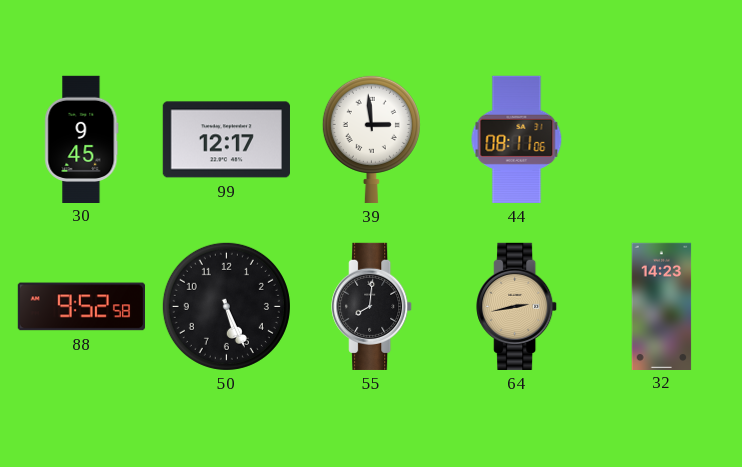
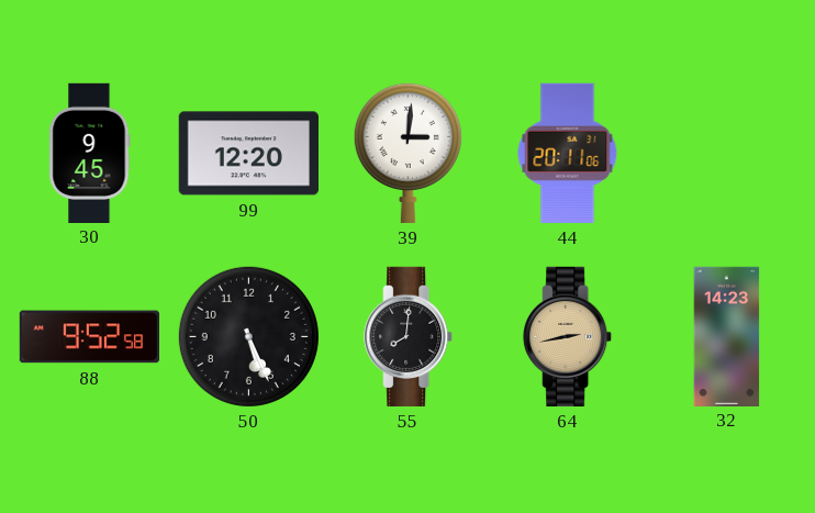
99: 12:17 -> 12:20
39: 2:59 -> 3:01
44: 08:11 -> 20:11
